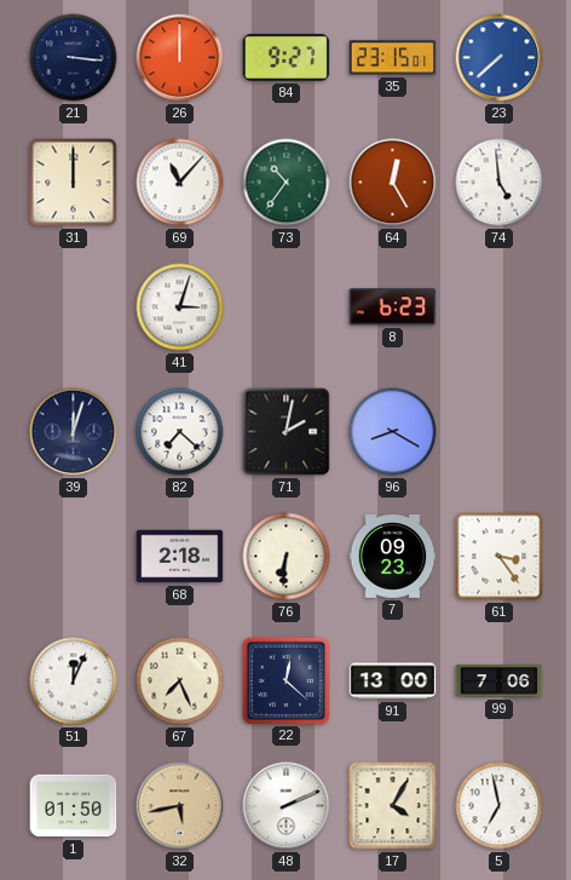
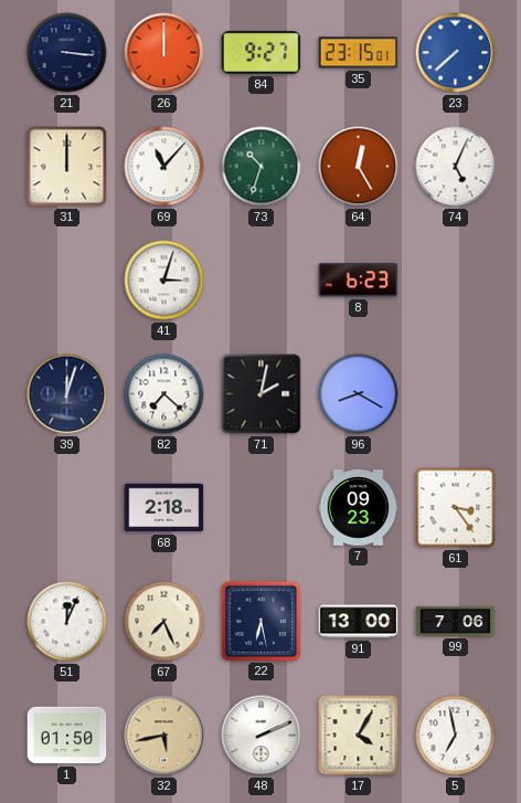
73: 10:36 -> 10:33
74: 4:59 -> 5:04
76: 6:31 -> none
22: 12:22 -> 6:28
